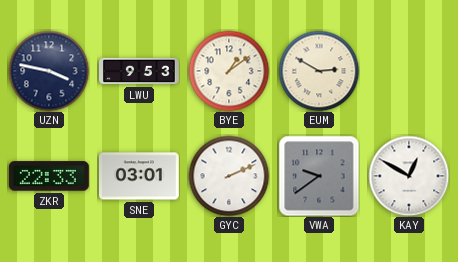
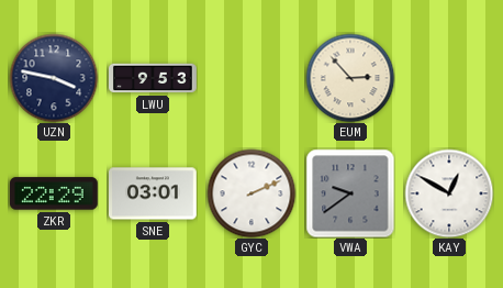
BYE: 1:09 -> none
EUM: 2:50 -> 2:53
ZKR: 22:33 -> 22:29
